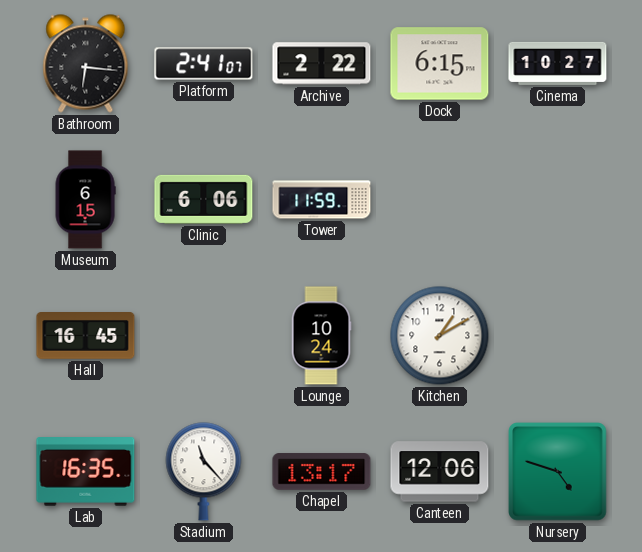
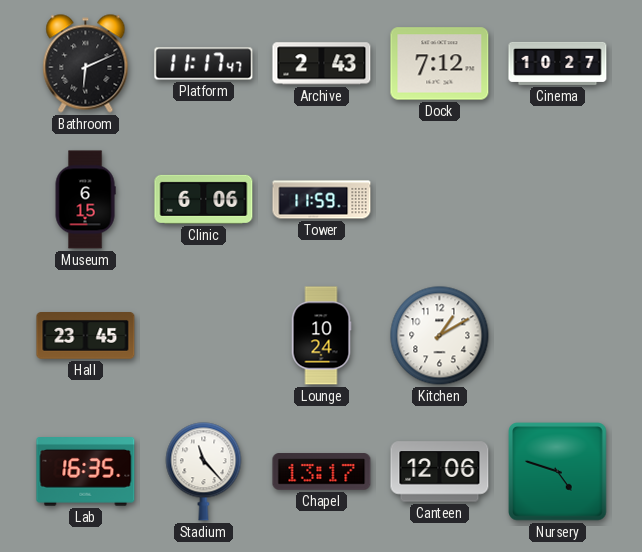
Bathroom: 6:16 -> 6:11
Platform: 2:41 -> 11:17
Archive: 2:22 -> 2:43
Dock: 6:15 -> 7:12
Hall: 16:45 -> 23:45
